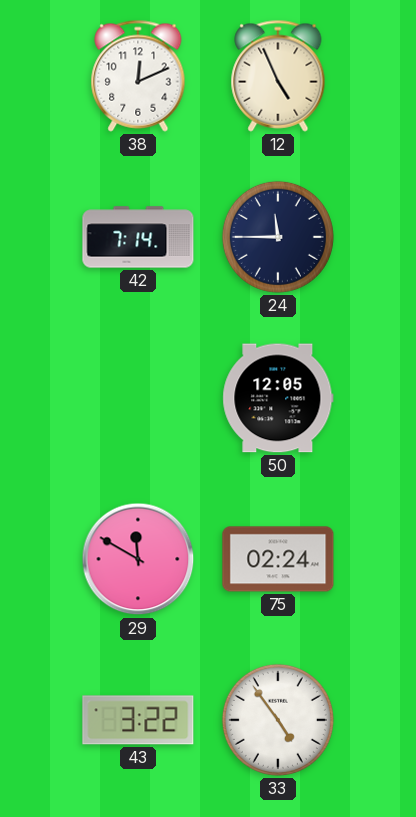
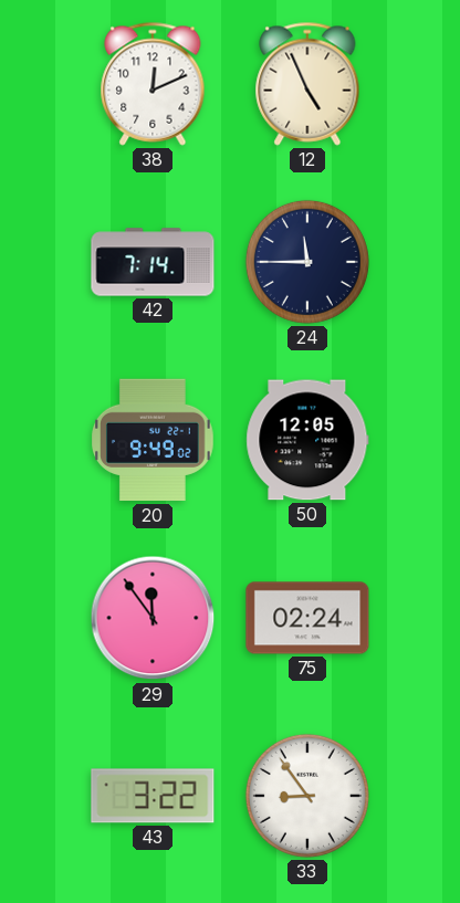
20: none -> 9:49
29: 11:50 -> 11:54
33: 4:54 -> 8:54
